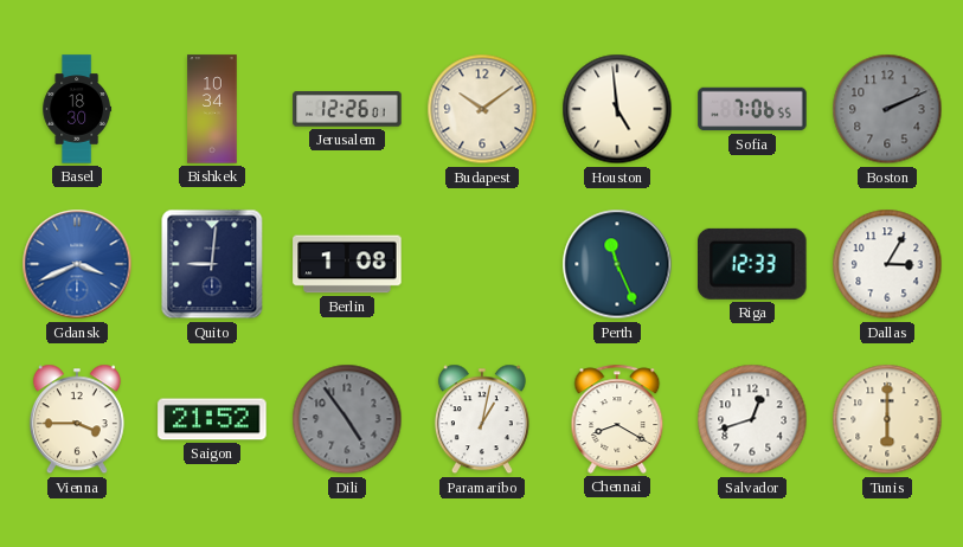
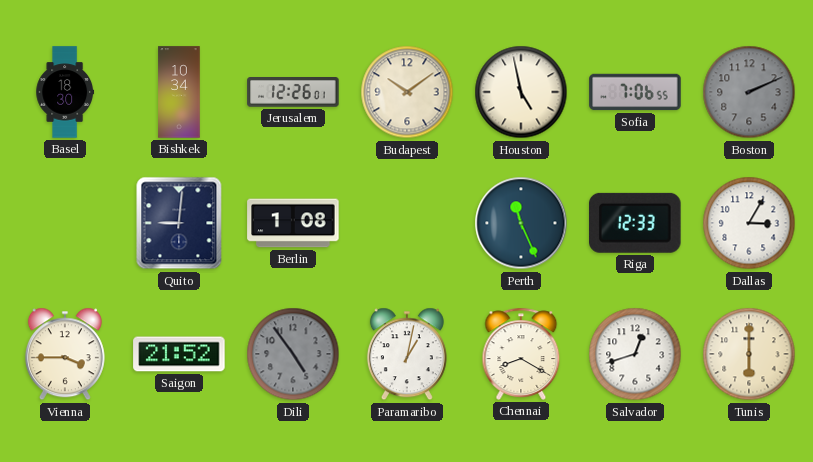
Houston: 4:59 -> 4:58
Gdansk: 3:41 -> none
